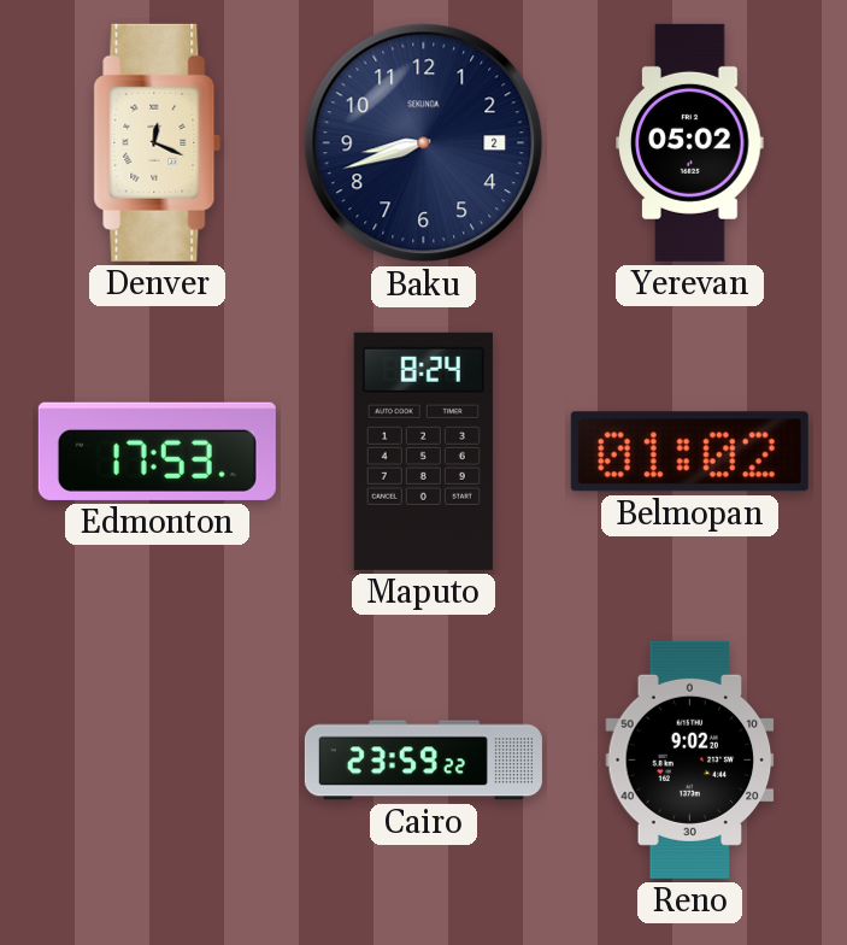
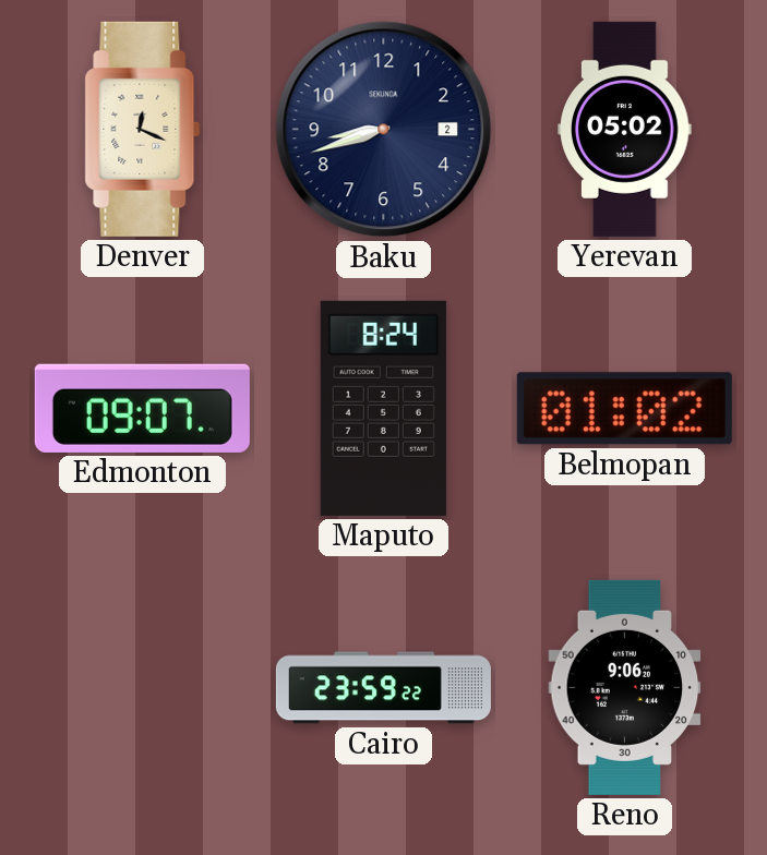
Edmonton: 17:53 -> 09:07
Reno: 9:02 -> 9:06
